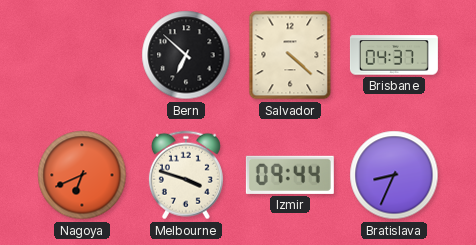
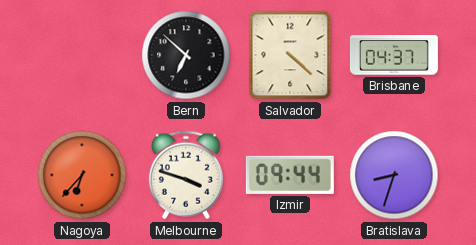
Nagoya: 6:41 -> 6:37
Bratislava: 8:34 -> 8:33
